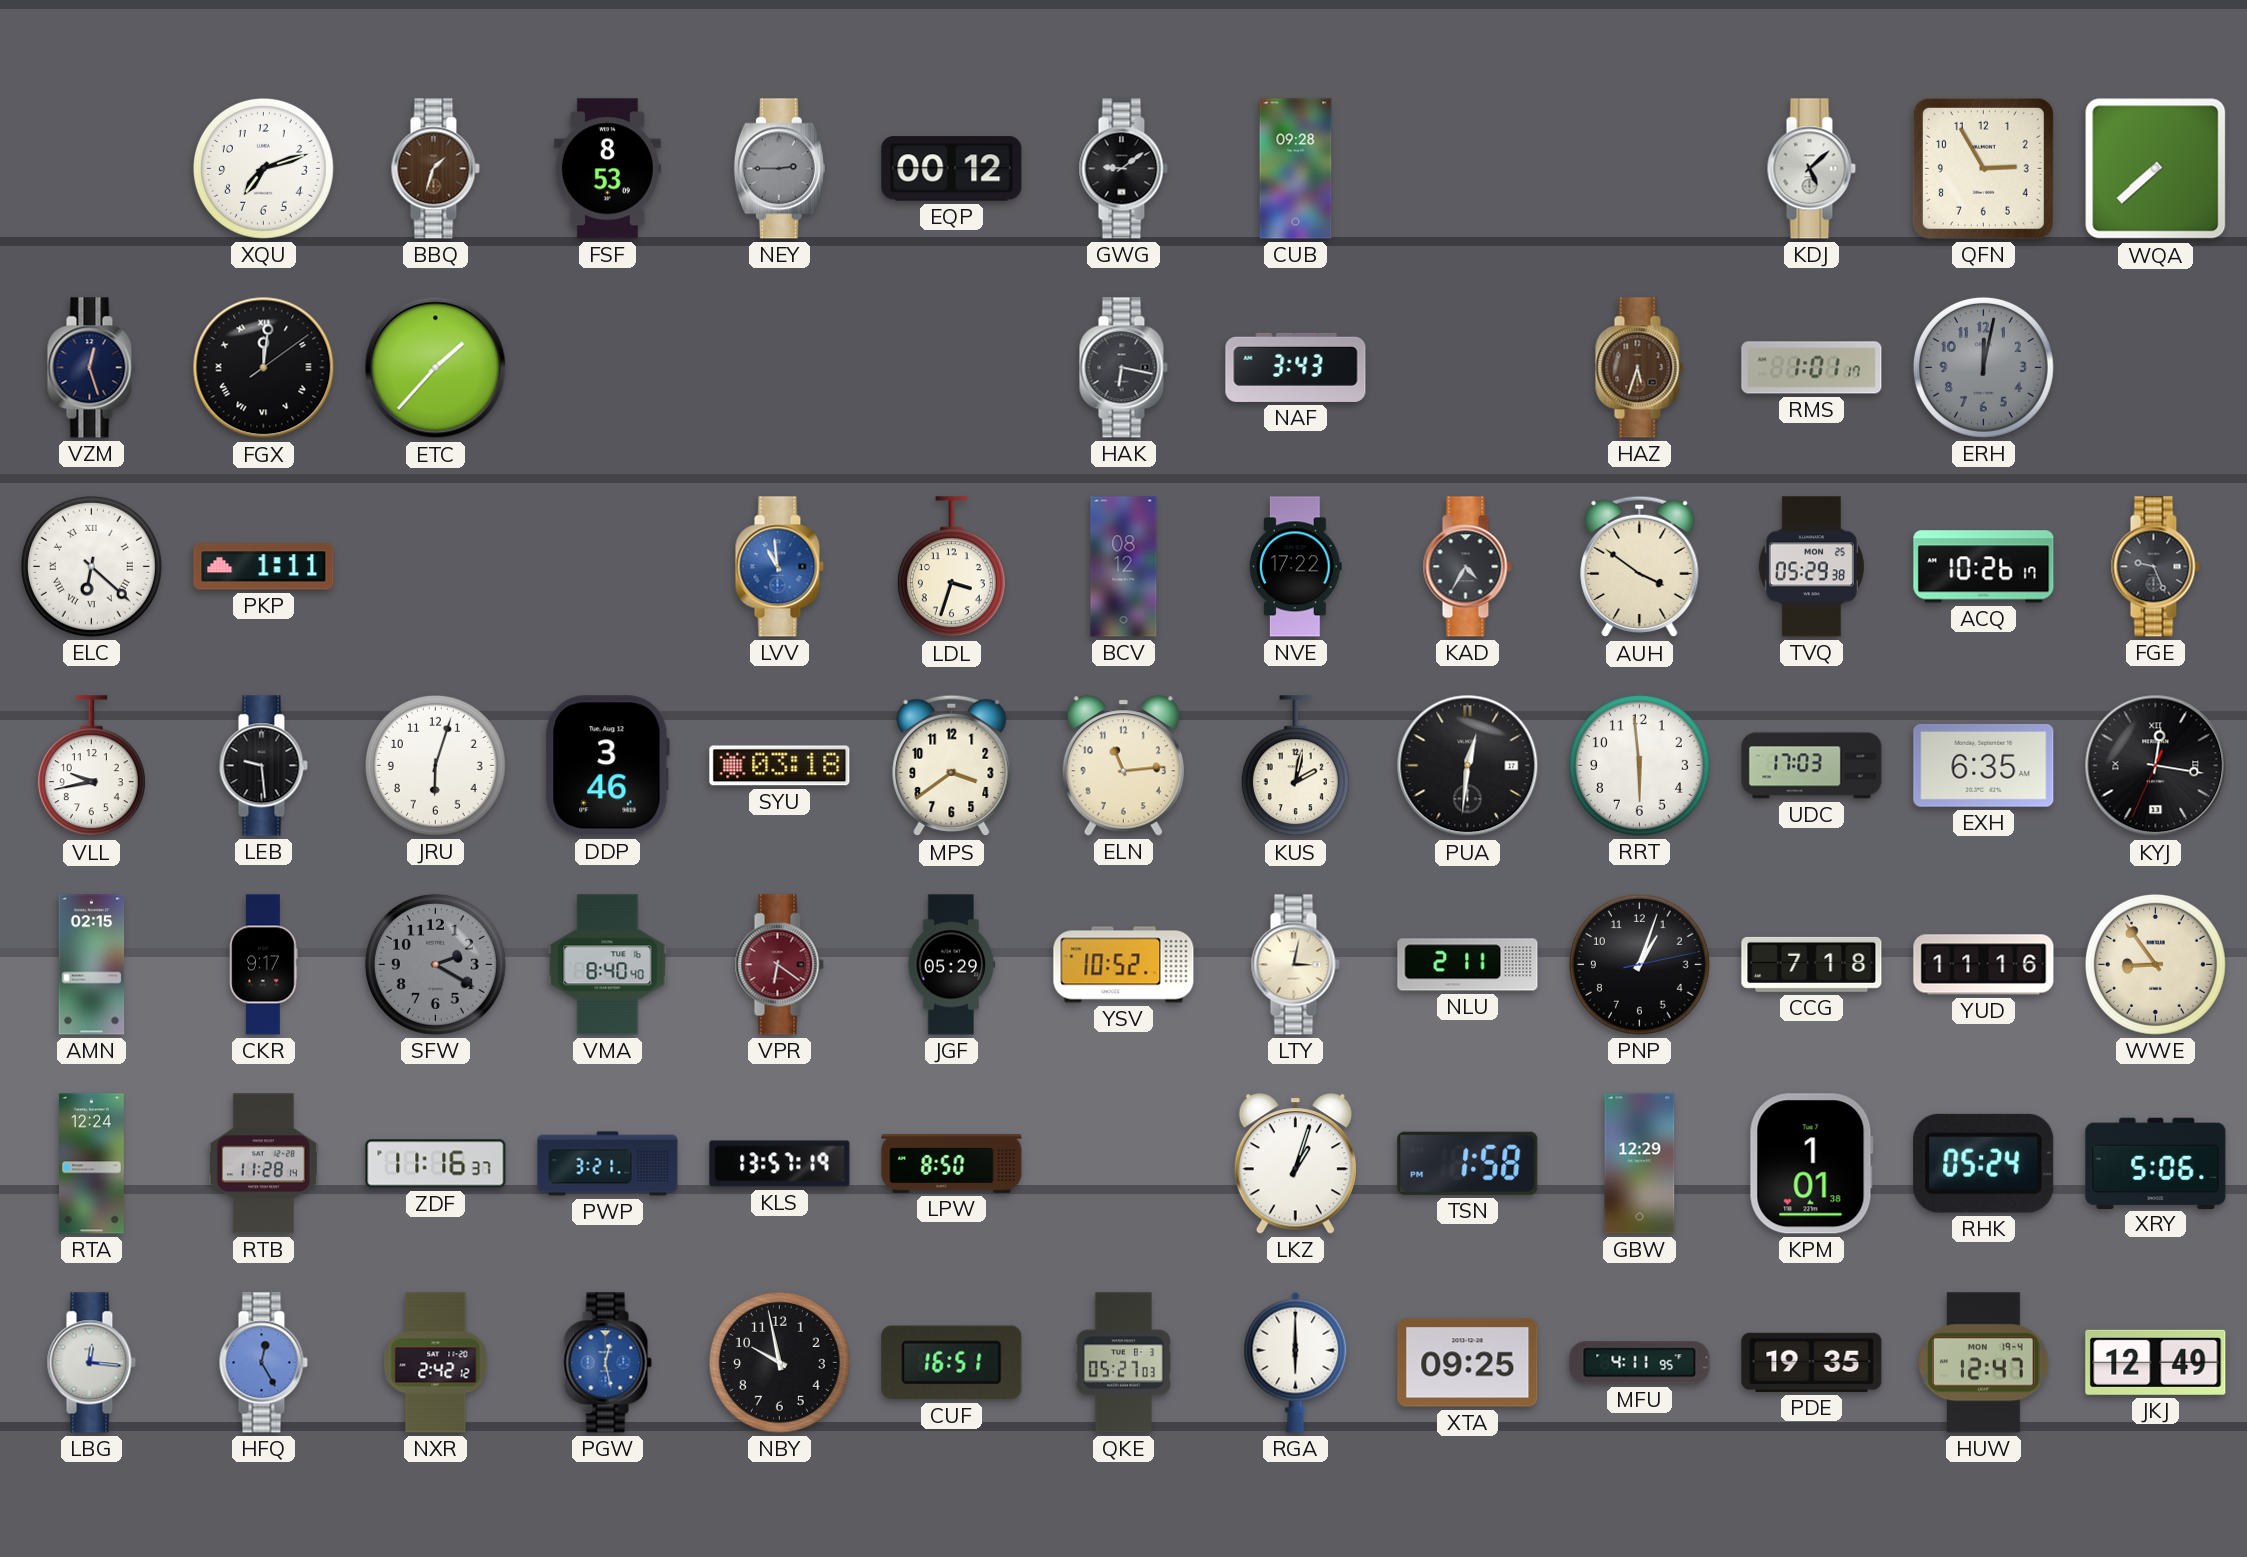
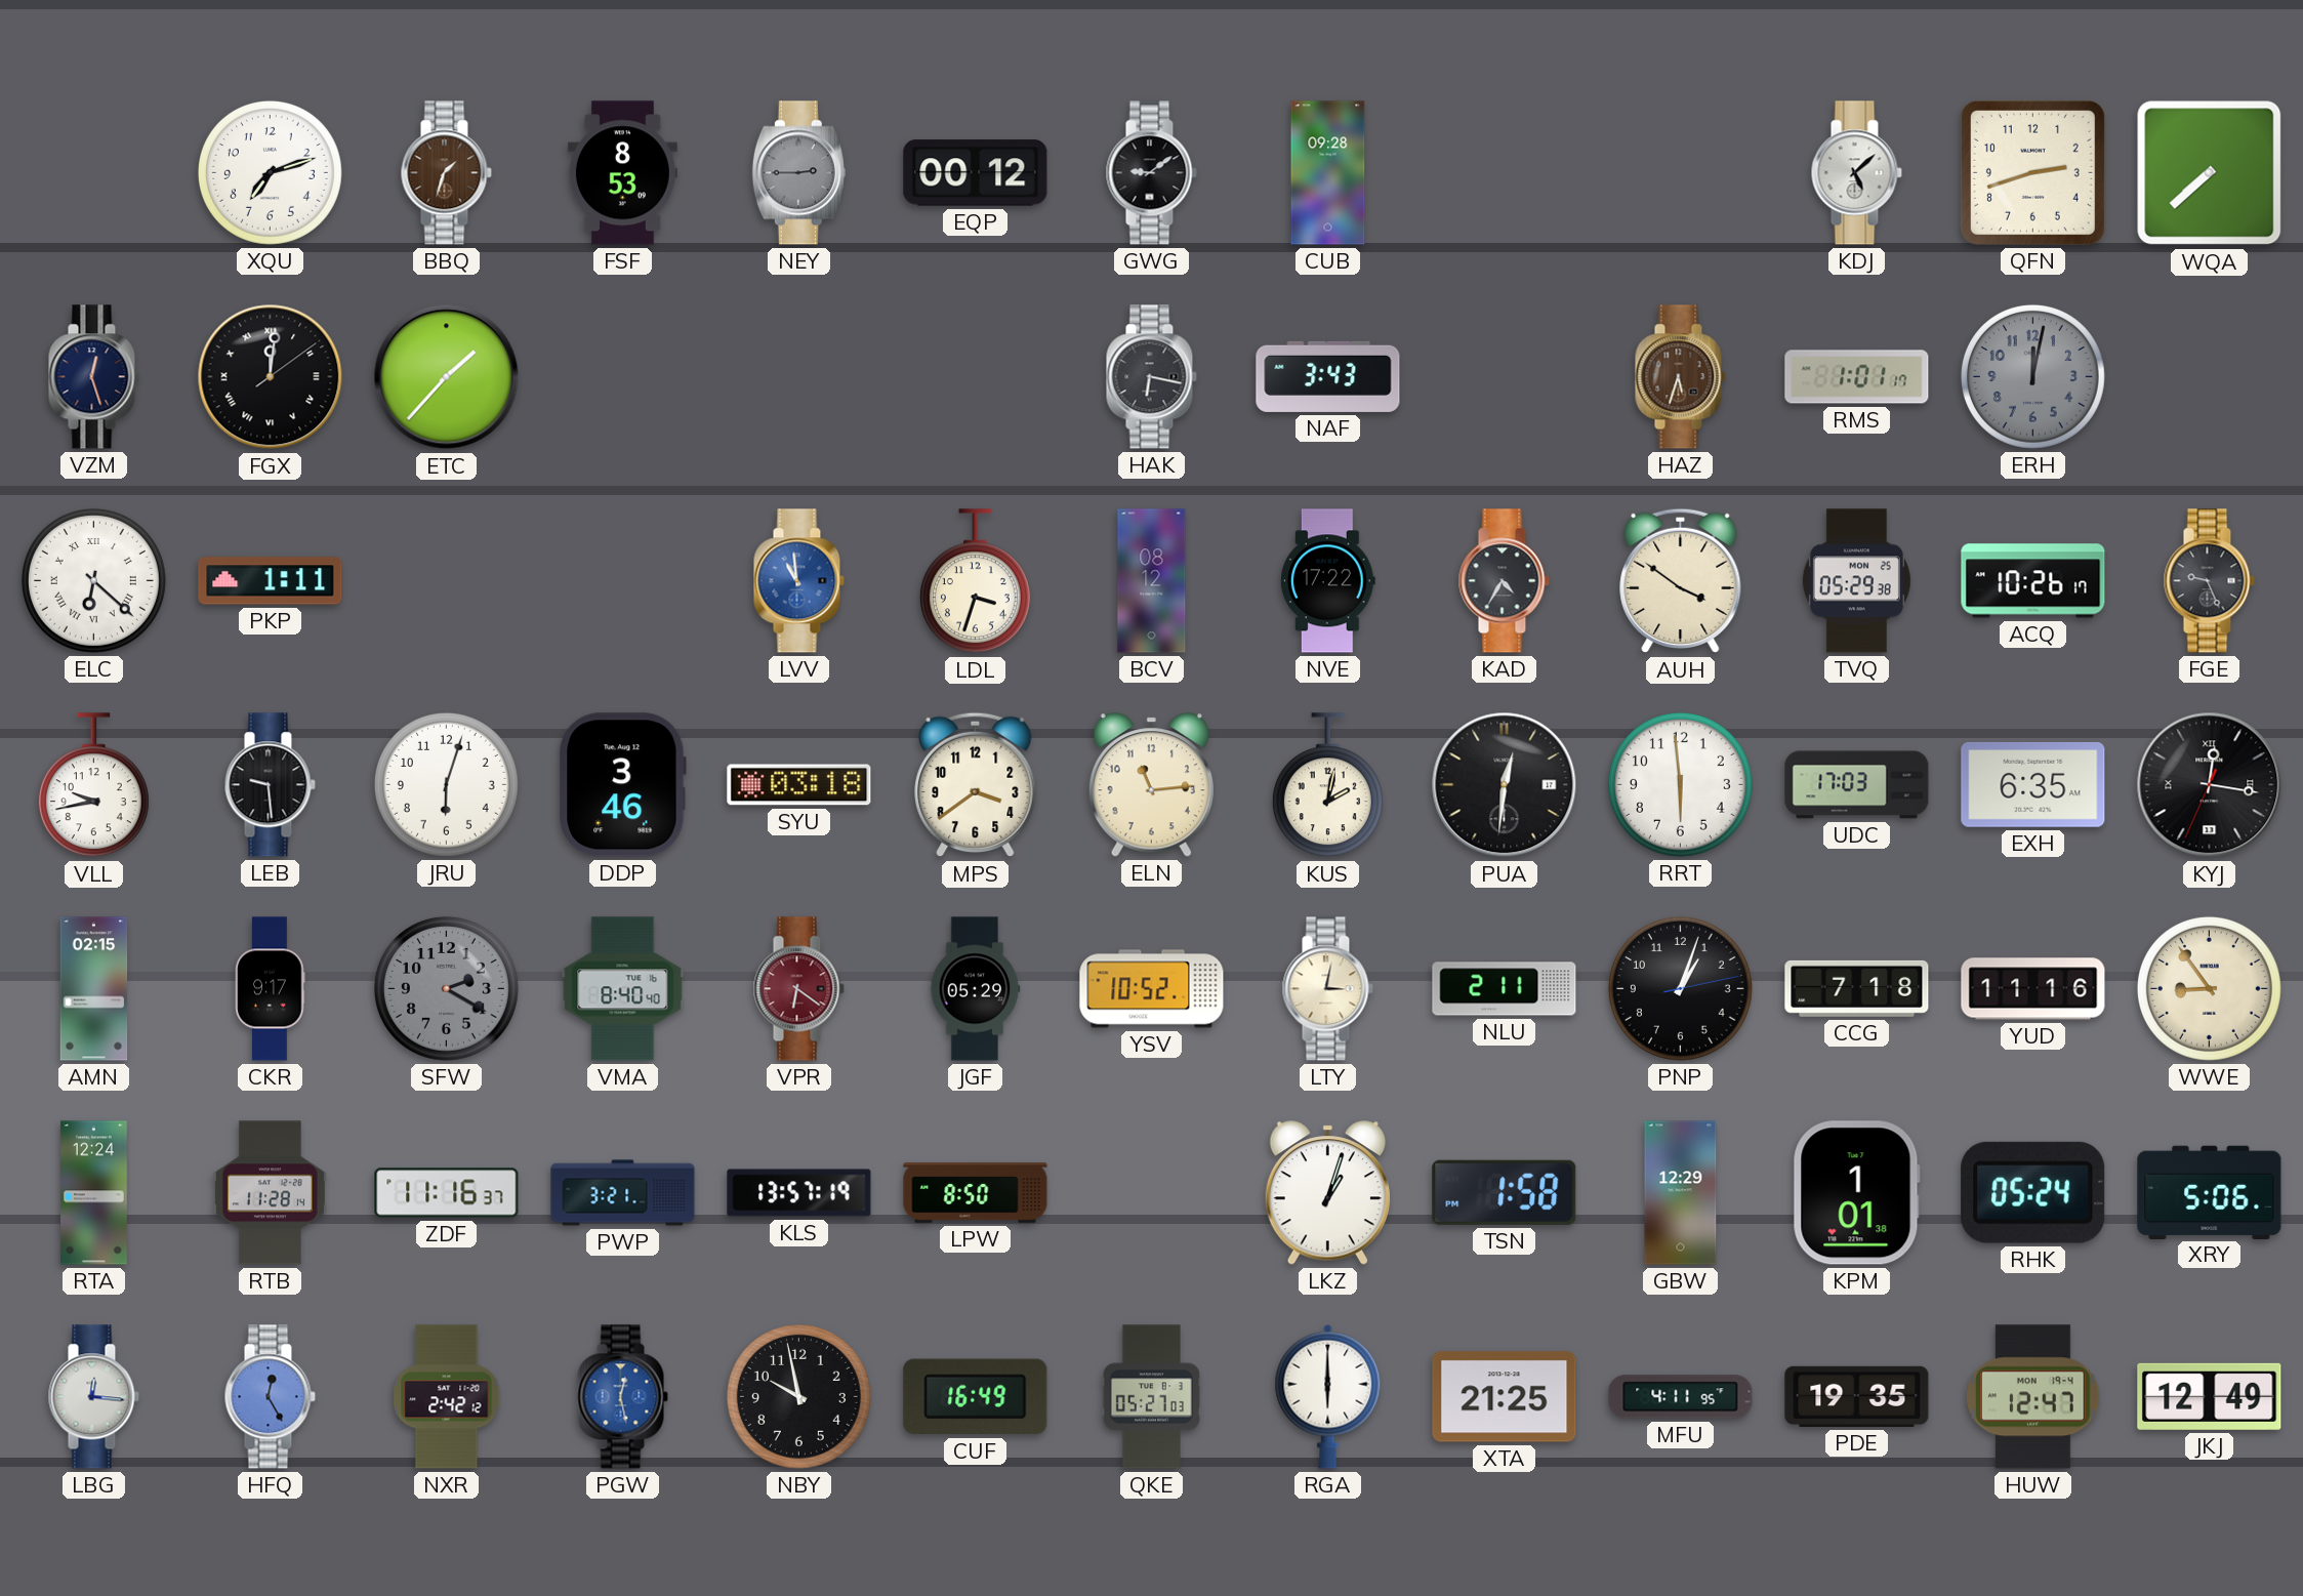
QFN: 2:55 -> 2:42
CUF: 16:51 -> 16:49
XTA: 09:25 -> 21:25
